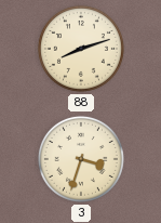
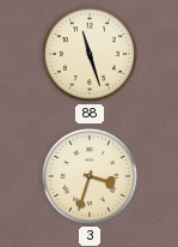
88: 8:12 -> 11:27
